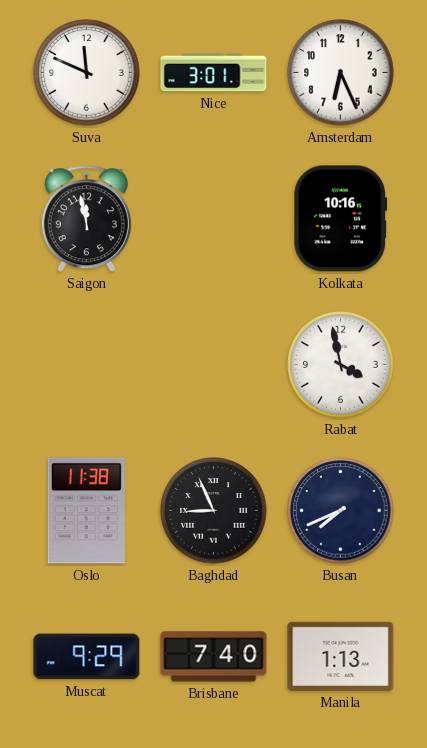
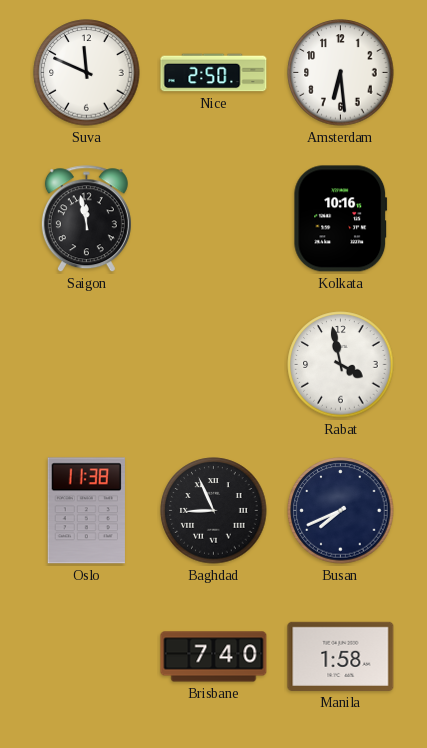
Nice: 3:01 -> 2:50
Amsterdam: 6:26 -> 6:29
Muscat: 9:29 -> none
Manila: 1:13 -> 1:58
